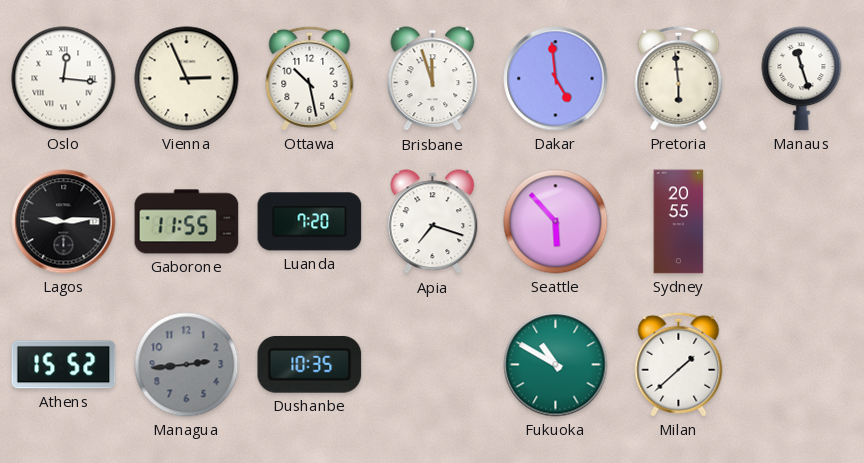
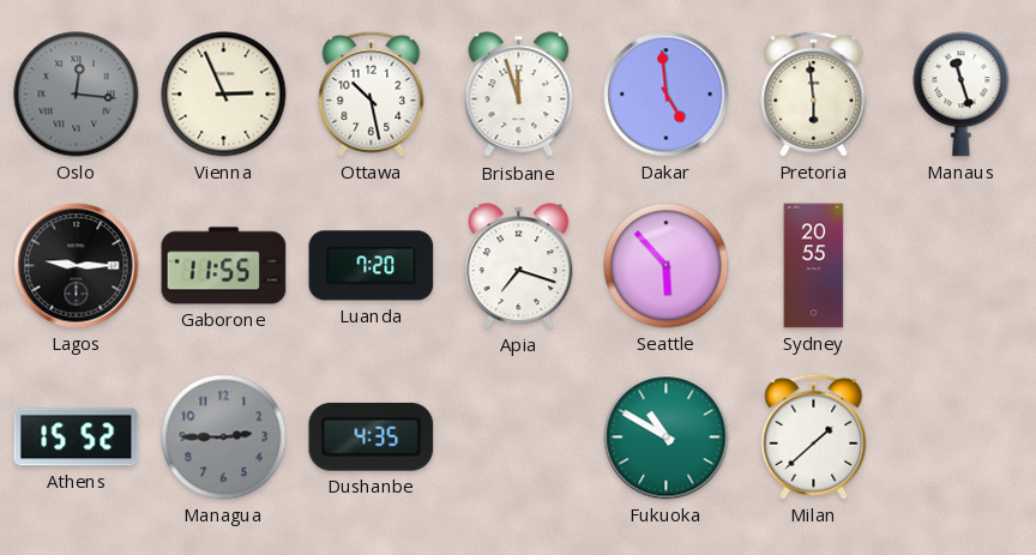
Oslo dial: white -> grey
Lagos: 9:14 -> 9:15
Managua: 2:44 -> 2:45
Dushanbe: 10:35 -> 4:35
